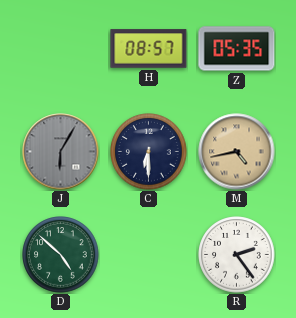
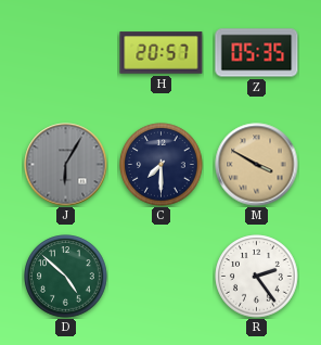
H: 08:57 -> 20:57
C: 6:30 -> 7:30
M: 4:43 -> 3:50
